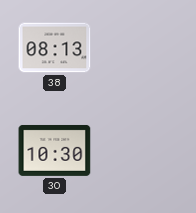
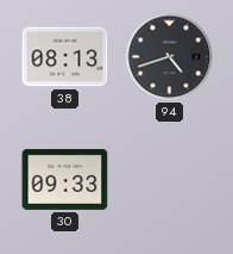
94: none -> 4:42
30: 10:30 -> 09:33
